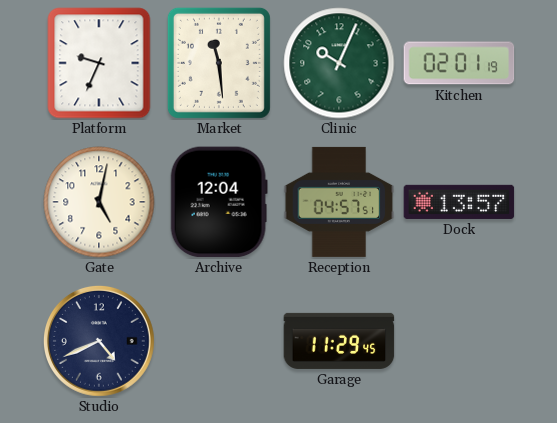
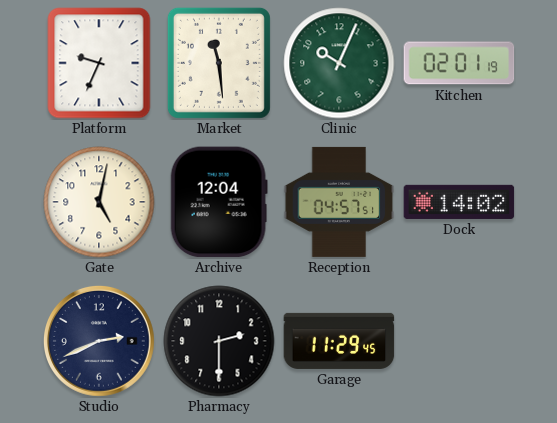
Dock: 13:57 -> 14:02
Studio: 4:41 -> 2:41
Pharmacy: none -> 2:30
